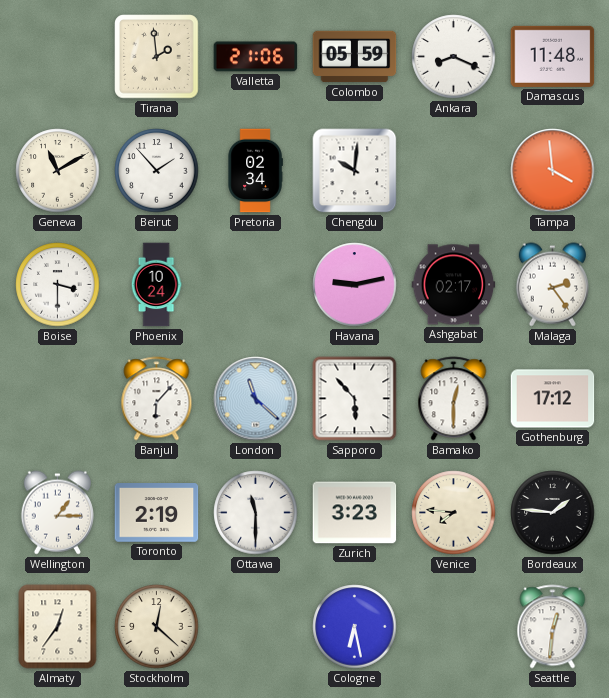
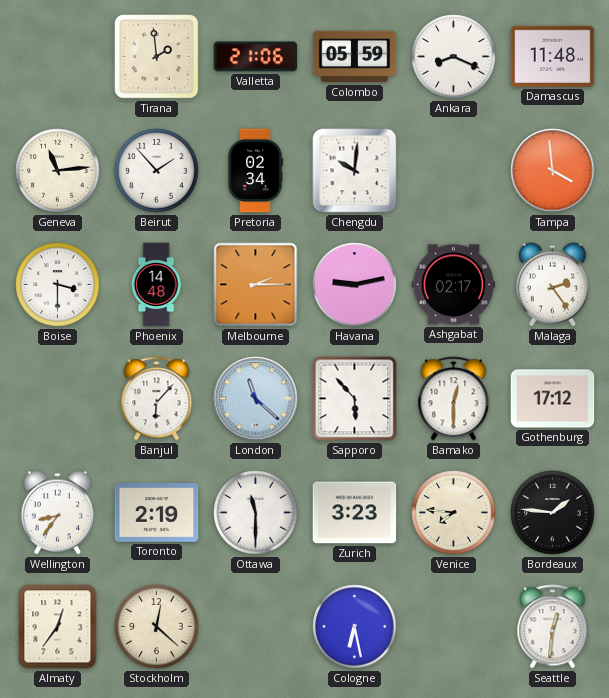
Geneva: 11:10 -> 11:14
Phoenix: 10:24 -> 14:48
Melbourne: none -> 2:15
Wellington: 1:15 -> 8:36
